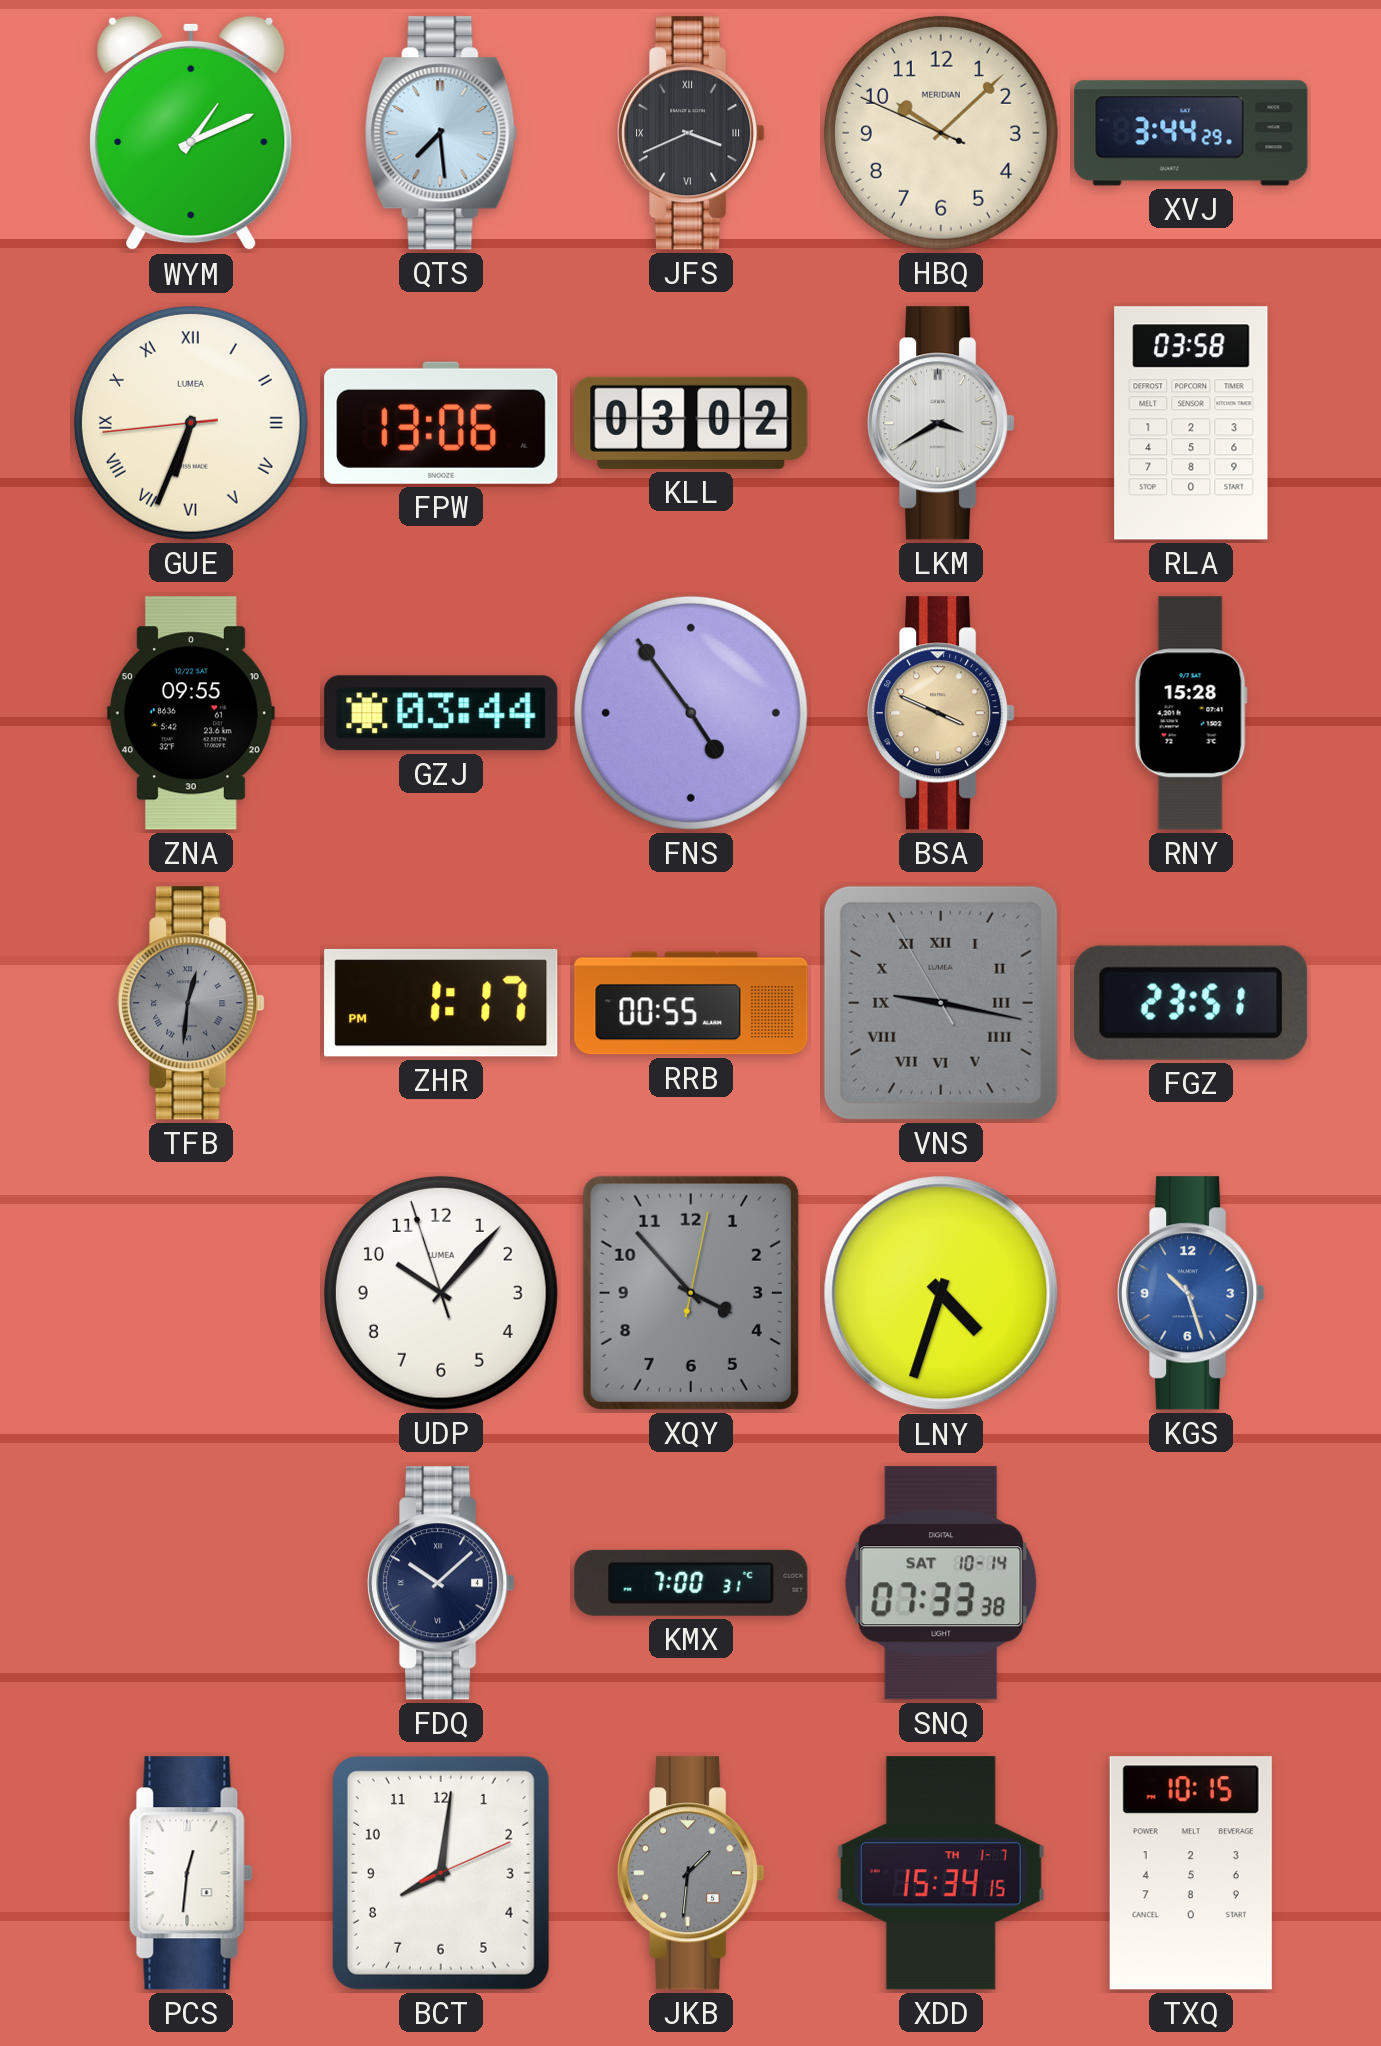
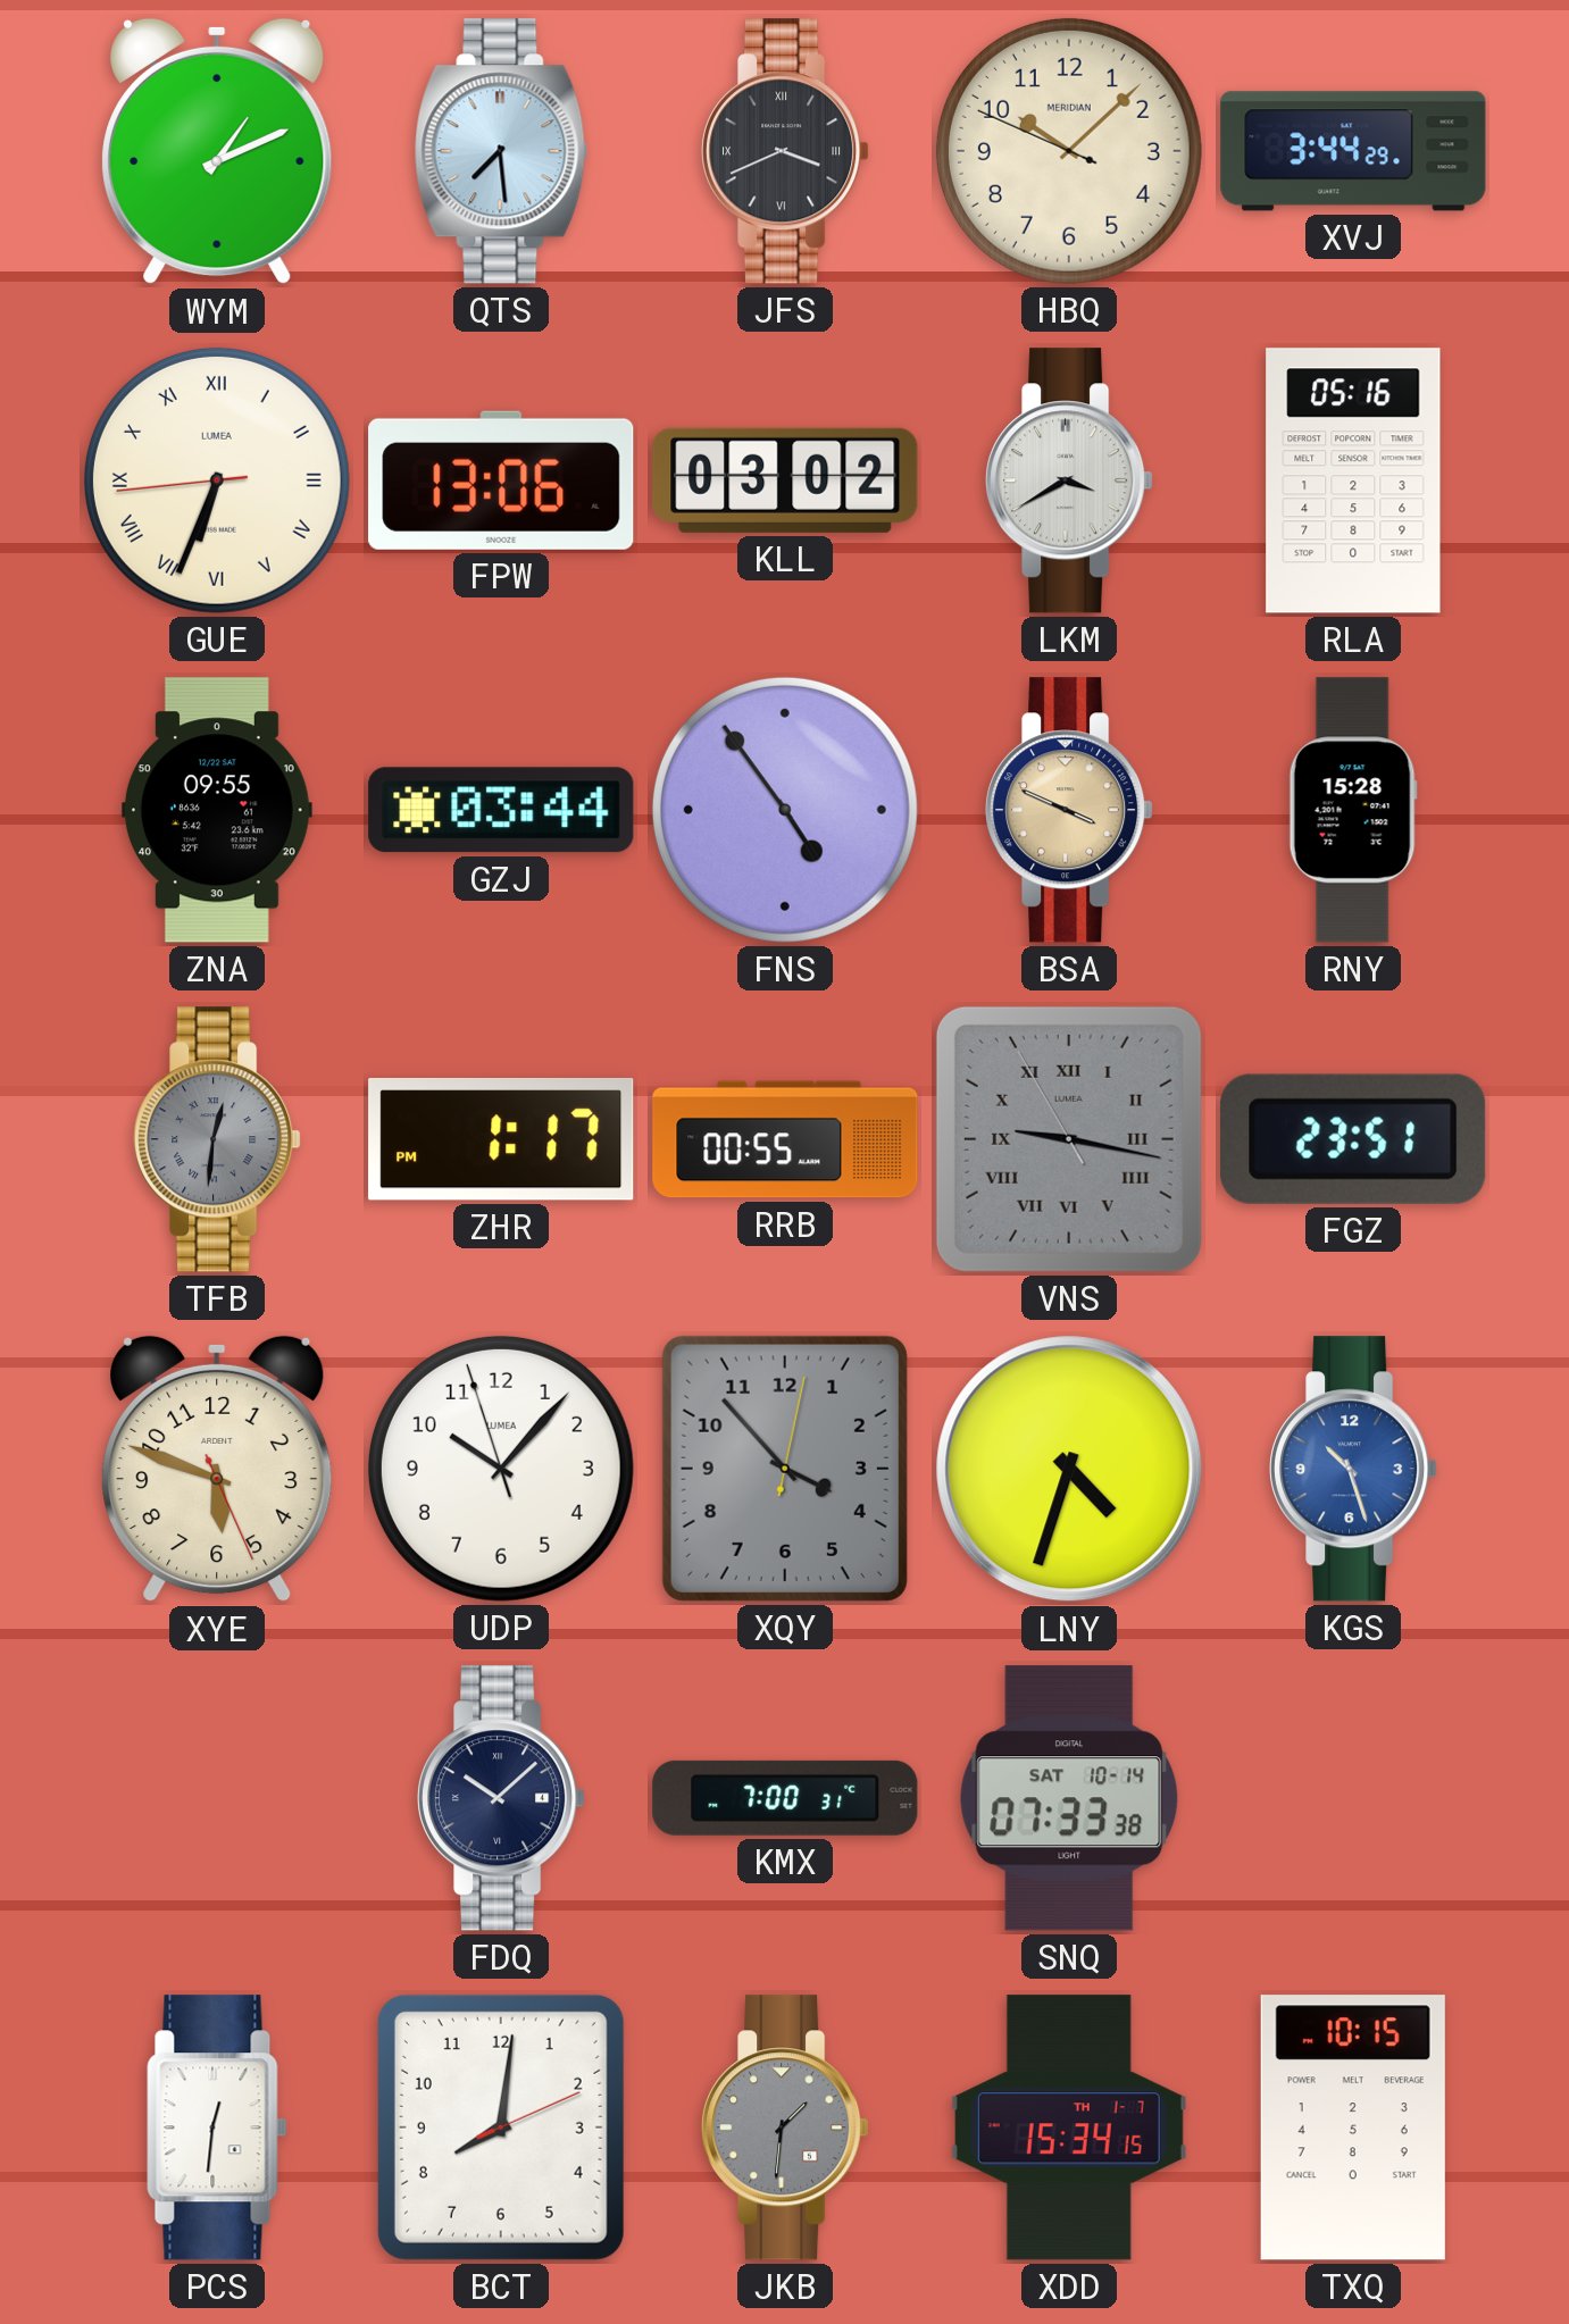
RLA: 03:58 -> 05:16
XYE: none -> 5:48
